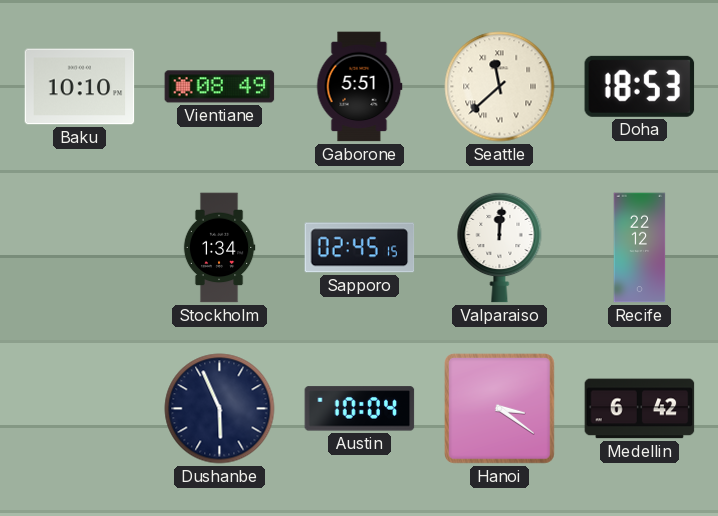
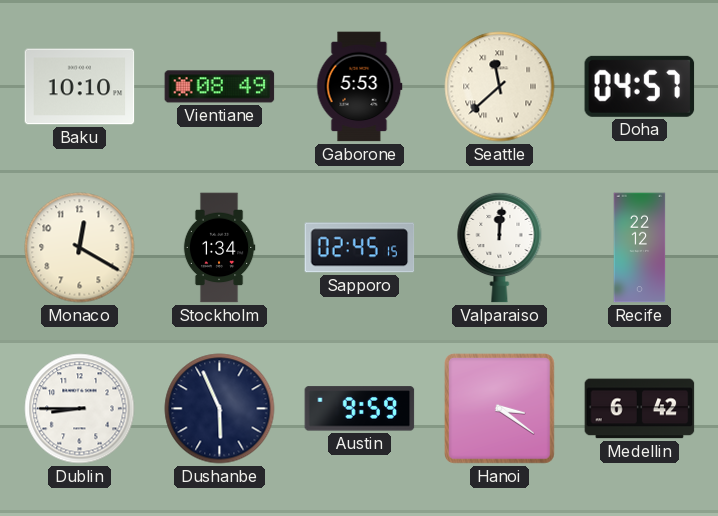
Gaborone: 5:51 -> 5:53
Doha: 18:53 -> 04:57
Monaco: none -> 12:20
Dublin: none -> 8:45
Austin: 10:04 -> 9:59
